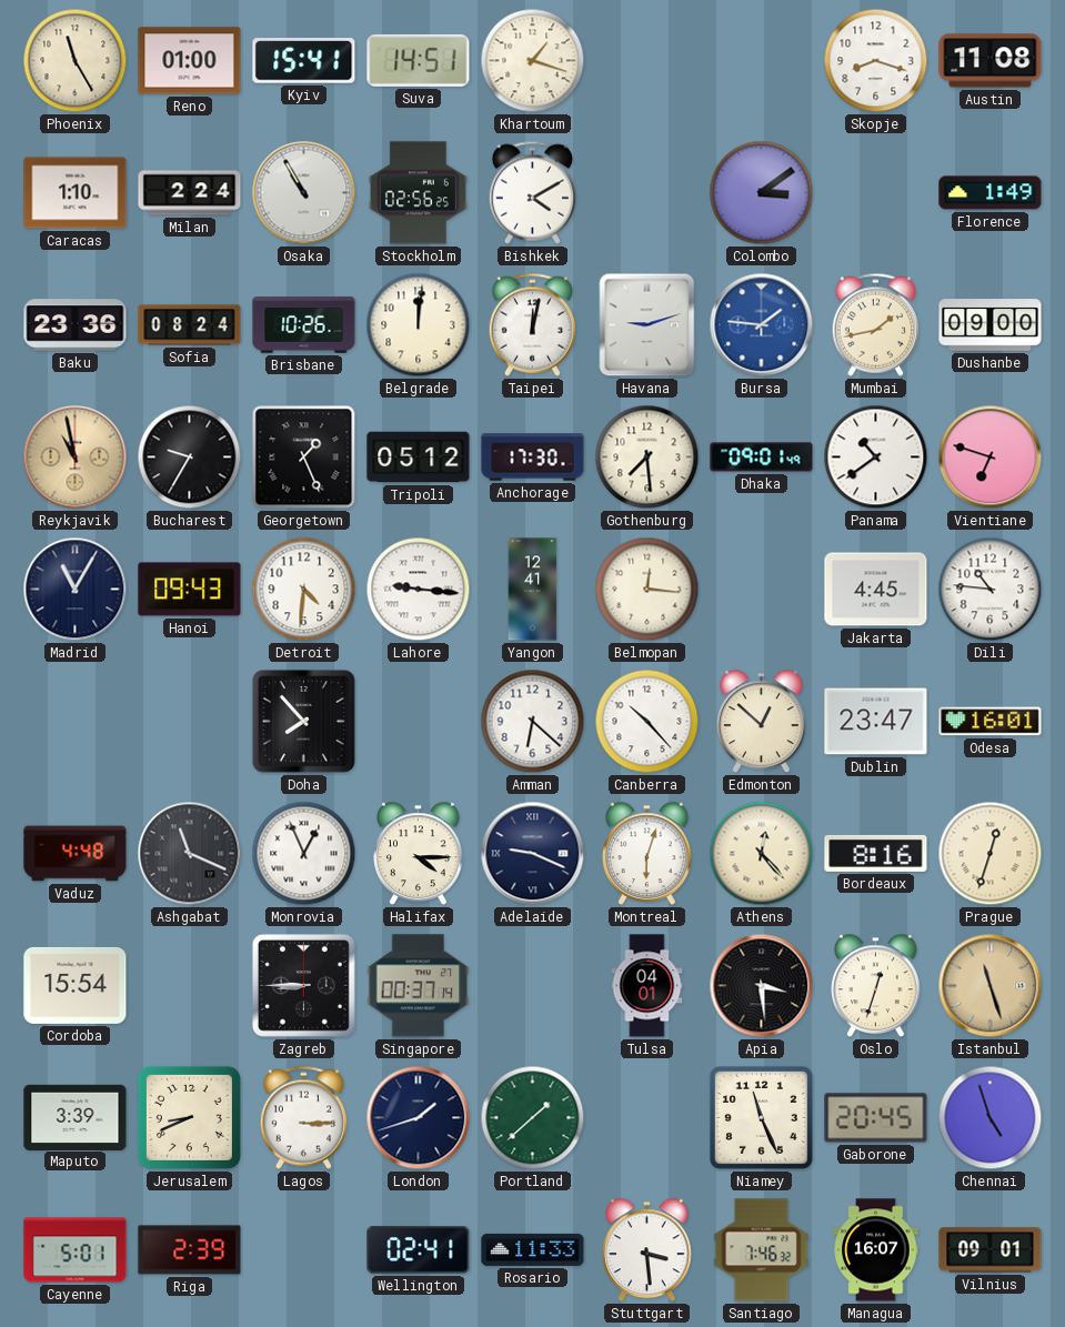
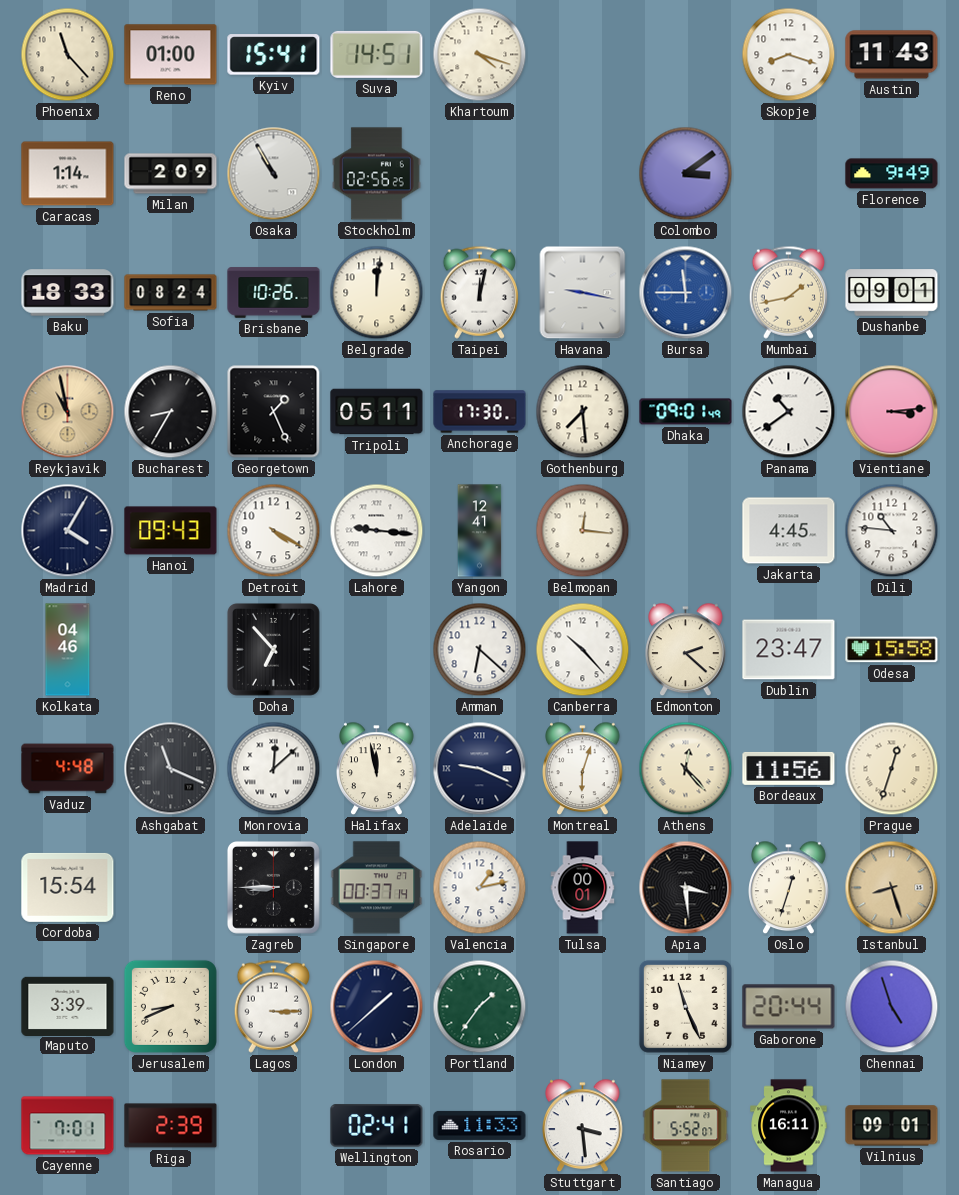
Phoenix: 11:25 -> 11:23
Khartoum: 1:18 -> 4:18
Austin: 11:08 -> 11:43
Caracas: 1:10 -> 1:14
Milan: 2:24 -> 2:09
Bishkek: 4:10 -> none
Florence: 1:49 -> 9:49
Baku: 23:36 -> 18:33
Havana: 9:12 -> 9:17
Bursa: 1:46 -> 11:45
Dushanbe: 09:00 -> 09:01
Bucharest: 9:35 -> 8:35
Tripoli: 05:12 -> 05:11
Vientiane: 6:48 -> 3:14
Madrid: 11:05 -> 4:05
Detroit: 4:31 -> 4:20
Kolkata: none -> 04:46
Doha: 7:53 -> 6:53
Edmonton: 12:52 -> 2:22
Odesa: 16:01 -> 15:58
Monrovia: 12:56 -> 12:08
Halifax: 4:15 -> 11:58
Bordeaux: 8:16 -> 11:56
Valencia: none -> 1:13
Tulsa: 04:01 -> 00:01
Istanbul: 11:27 -> 8:27
London: 1:42 -> 1:38
Portland: 1:38 -> 1:36
Gaborone: 20:45 -> 20:44
Cayenne: 5:01 -> 7:01
Santiago: 7:46 -> 5:52
Managua: 16:07 -> 16:11
